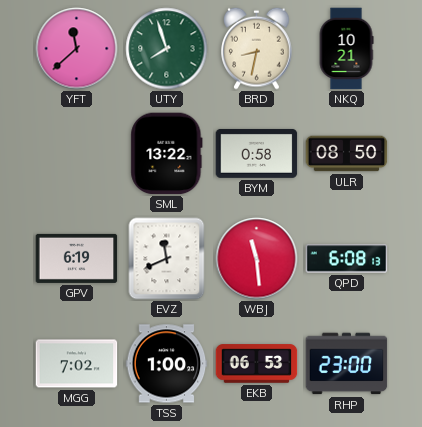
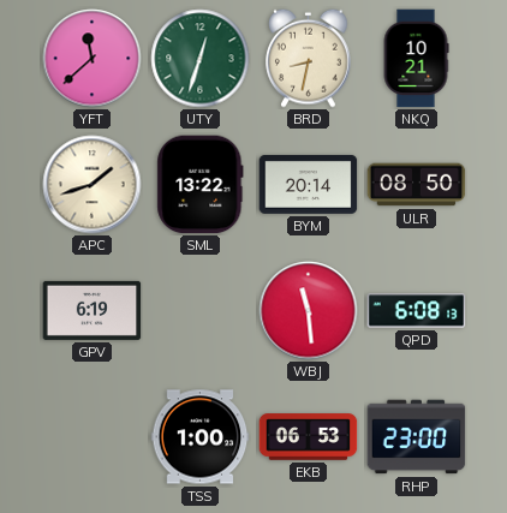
UTY: 7:57 -> 12:33
APC: none -> 1:42
BYM: 0:58 -> 20:14
EVZ: 11:41 -> none
MGG: 7:02 -> none
